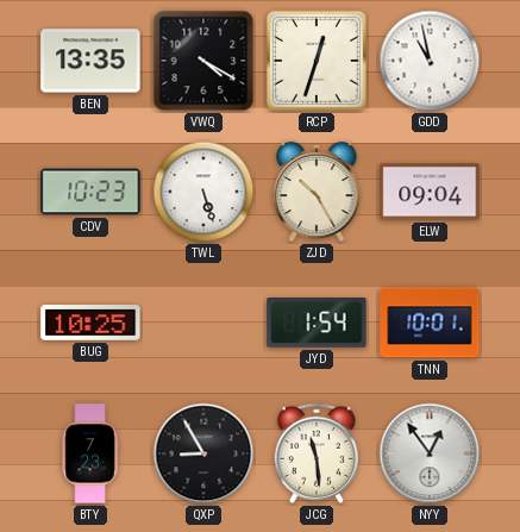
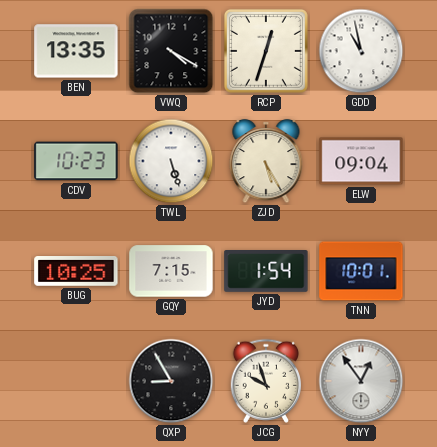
ZJD: 10:25 -> 5:25
GQY: none -> 7:15
BTY: 7:23 -> none
JCG: 11:29 -> 9:57
